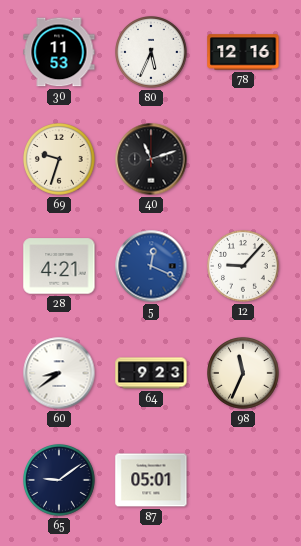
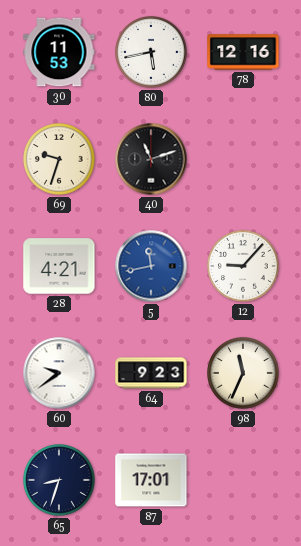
80: 5:34 -> 5:43
5: 12:19 -> 11:43
60: 8:39 -> 9:39
65: 9:09 -> 8:33
87: 05:01 -> 17:01
